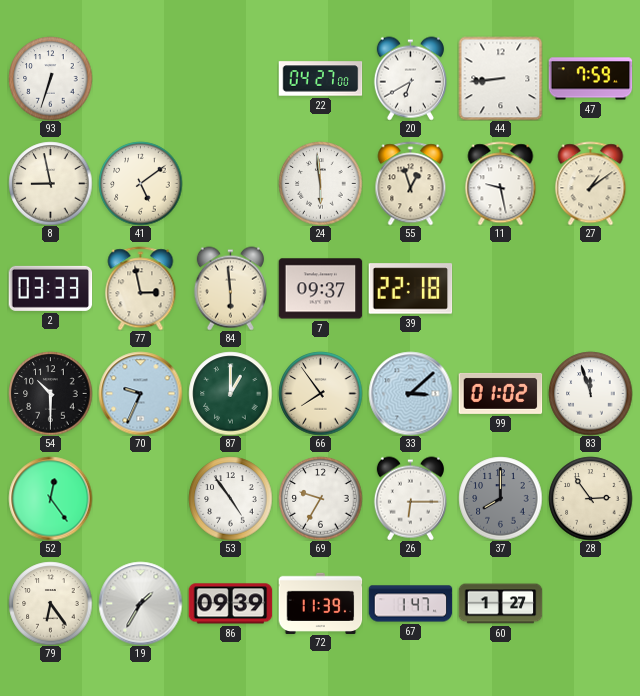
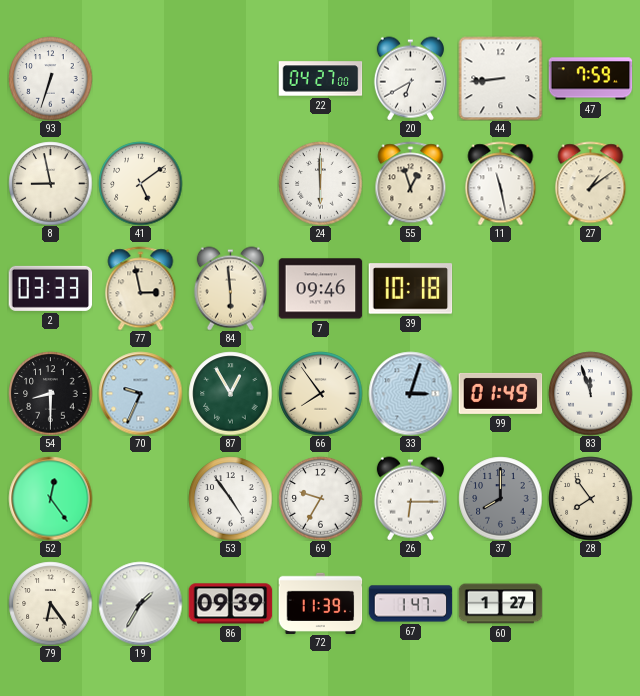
24: 5:59 -> 6:00
11: 9:28 -> 11:28
7: 09:37 -> 09:46
39: 22:18 -> 10:18
54: 10:30 -> 8:30
87: 1:00 -> 12:55
33: 3:08 -> 3:03
99: 01:02 -> 01:49
28: 2:54 -> 7:54
